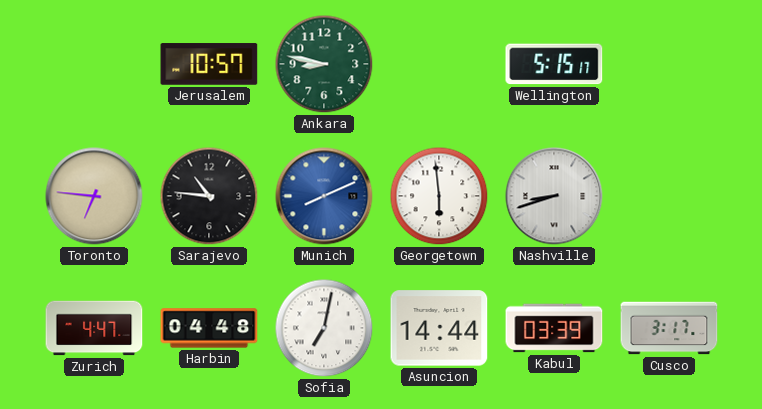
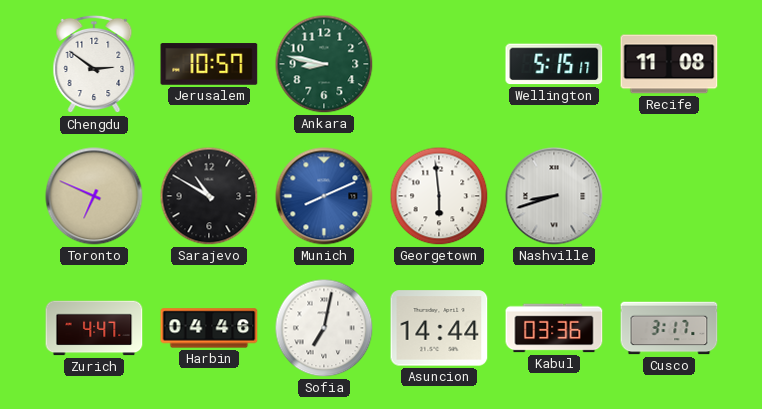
Chengdu: none -> 2:51
Recife: none -> 11:08
Toronto: 6:46 -> 6:49
Sarajevo: 10:46 -> 10:50
Harbin: 04:48 -> 04:46
Kabul: 03:39 -> 03:36
